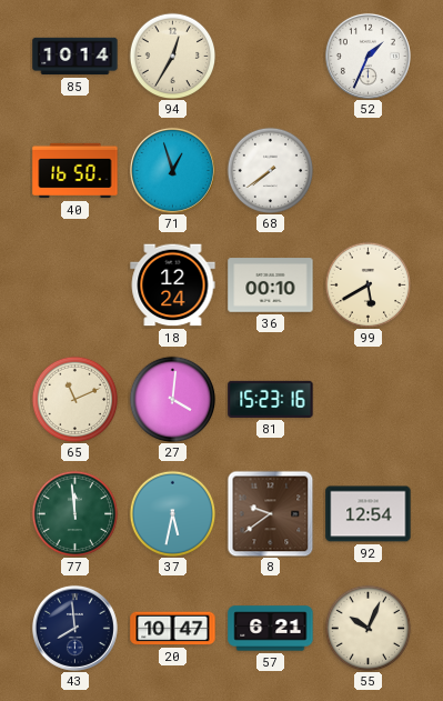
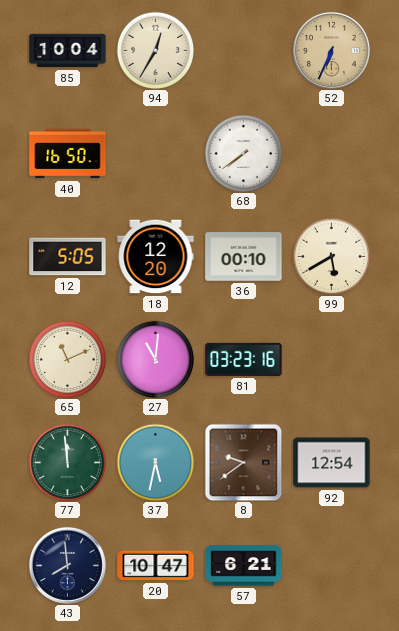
85: 10:14 -> 10:04
52: 1:34 -> 6:34
52 dial: white -> champagne
71: 12:57 -> none
12: none -> 5:05
18: 12:24 -> 12:20
27: 4:01 -> 11:01
81: 15:23 -> 03:23
55: 10:04 -> none
